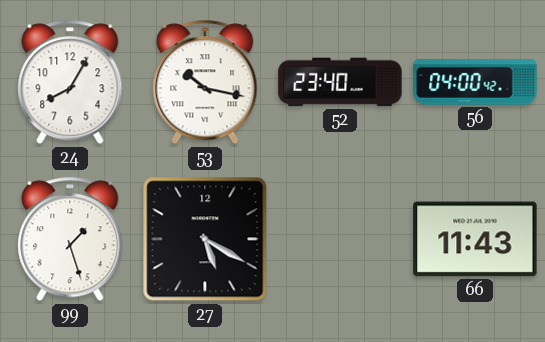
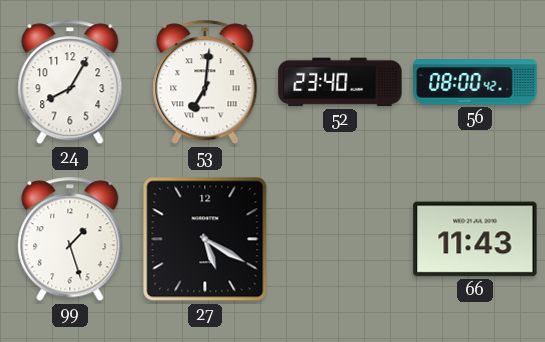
53: 10:17 -> 7:01
56: 04:00 -> 08:00
